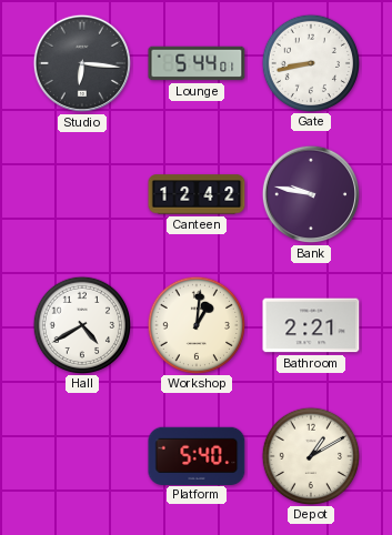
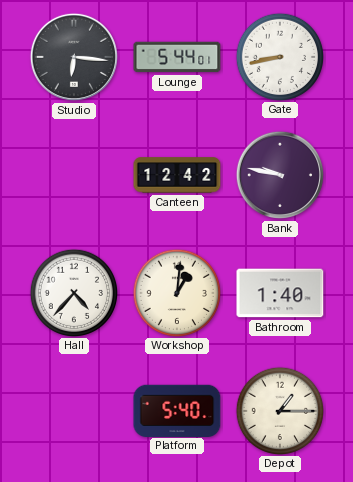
Hall: 4:40 -> 4:37
Bathroom: 2:21 -> 1:40
Depot: 1:10 -> 1:15
